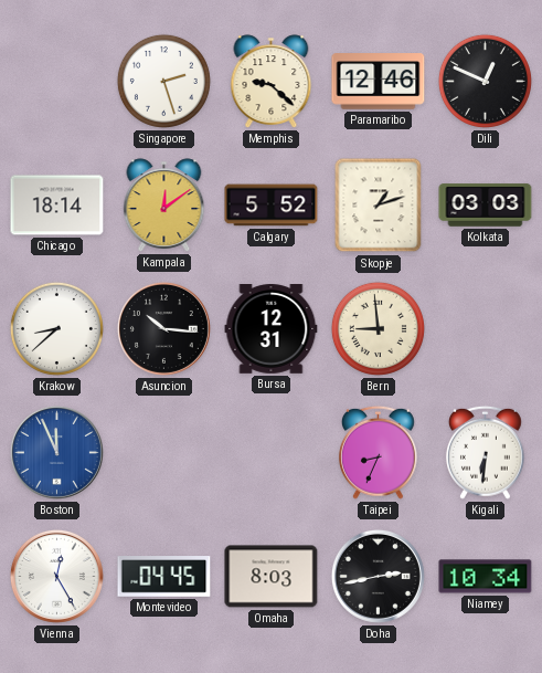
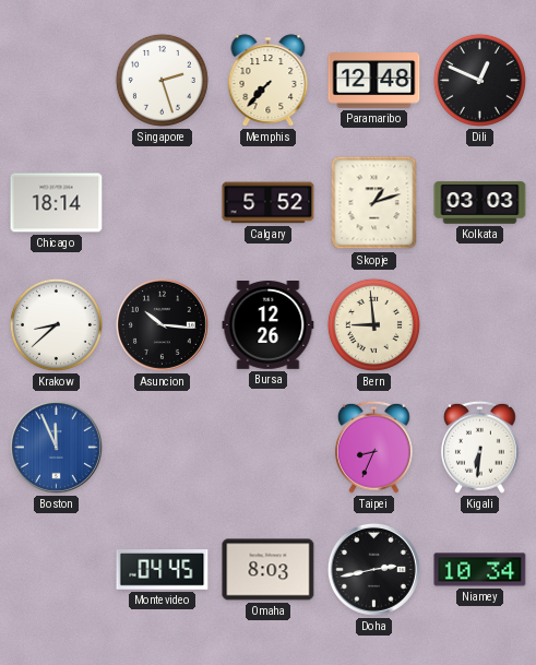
Memphis: 9:22 -> 7:37
Paramaribo: 12:46 -> 12:48
Kampala: 12:09 -> none
Bursa: 12:31 -> 12:26
Vienna: 12:25 -> none
